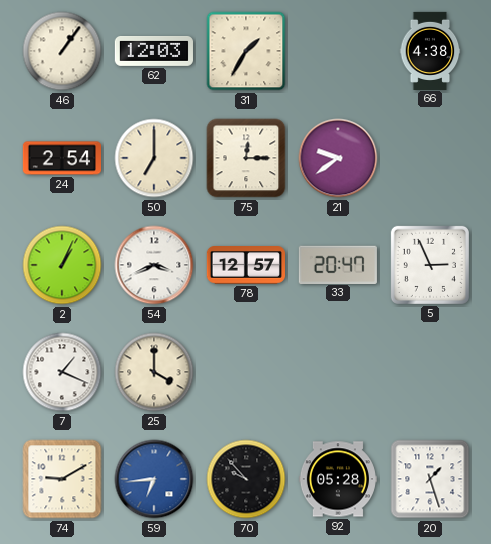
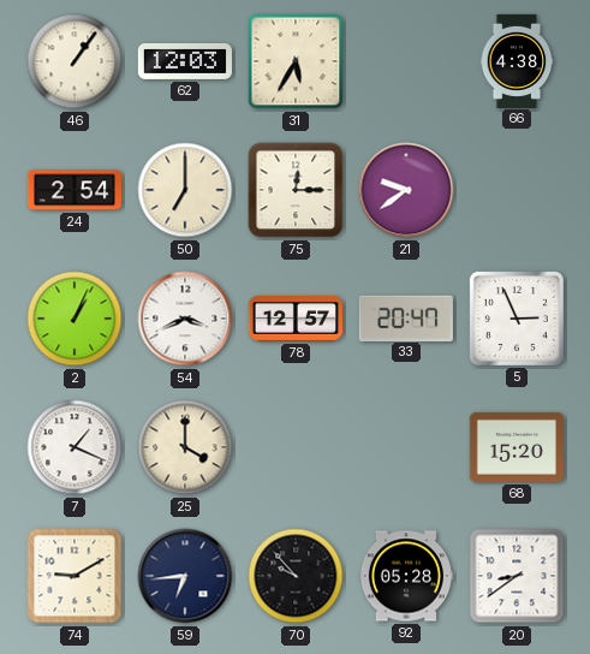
31: 1:35 -> 5:35
68: none -> 15:20
59 dial: blue -> navy
20: 1:27 -> 8:39
